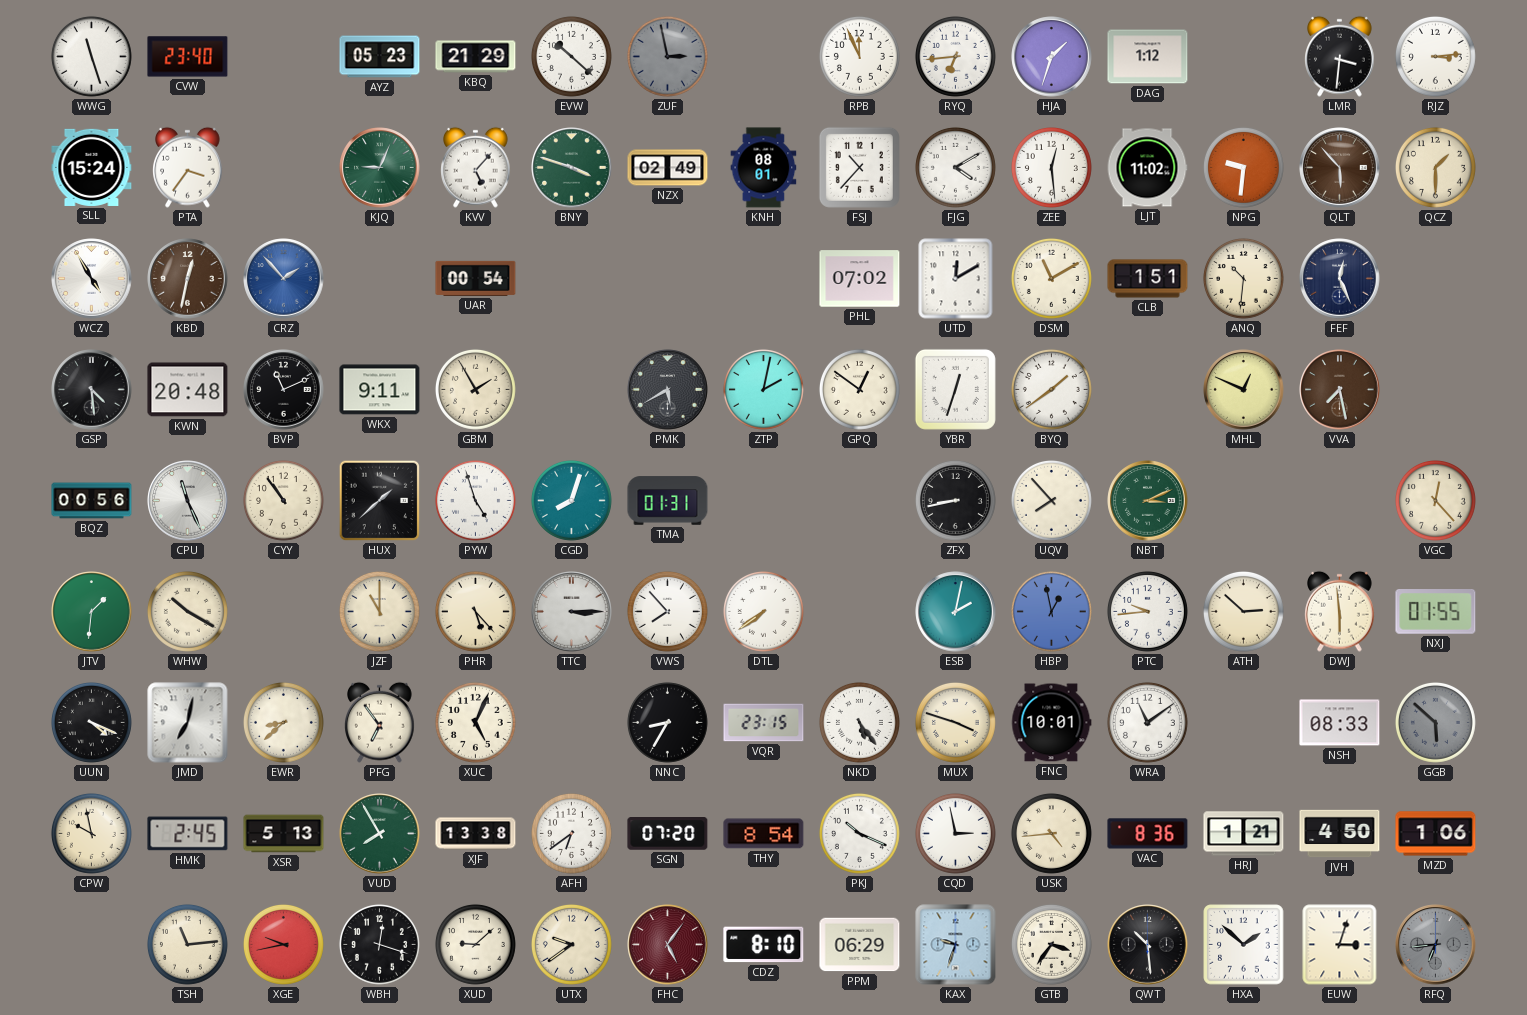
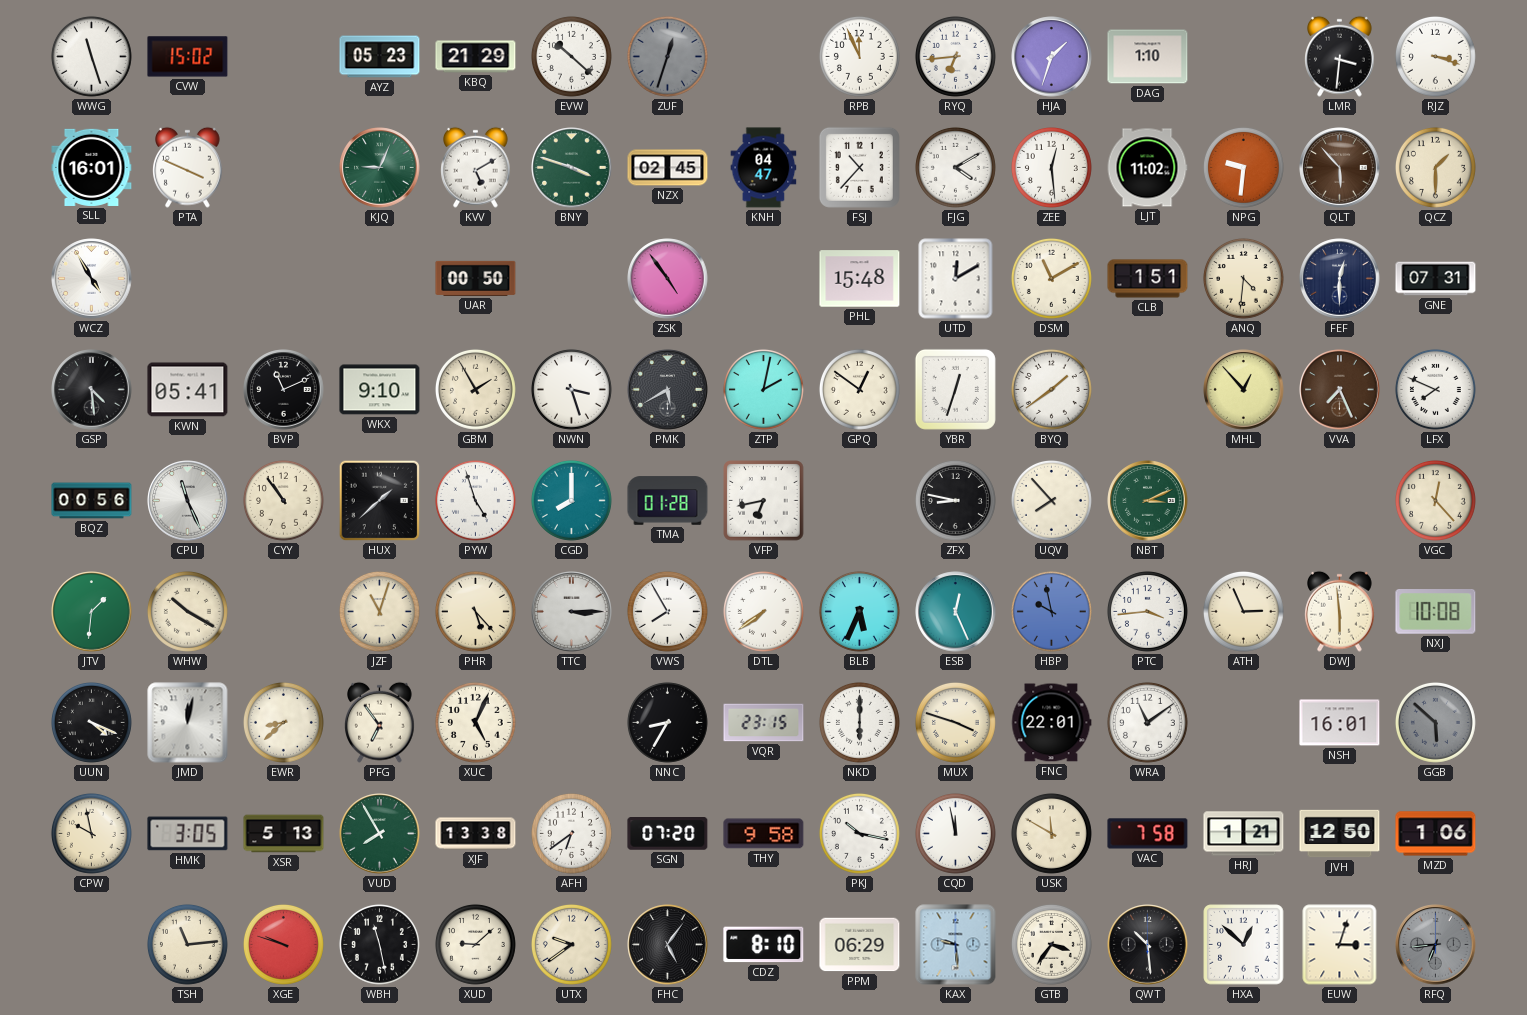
CVW: 23:40 -> 15:02
ZUF: 2:58 -> 12:33
DAG: 1:12 -> 1:10
RJZ: 3:14 -> 3:18
SLL: 15:24 -> 16:01
PTA: 3:36 -> 3:49
KVV: 5:07 -> 5:10
NZX: 02:49 -> 02:45
KNH: 08:01 -> 04:47
KBD: 12:32 -> none
CRZ: 1:53 -> none
UAR: 00:54 -> 00:50
ZSK: none -> 4:54
PHL: 07:02 -> 15:48
ANQ: 10:31 -> 4:31
FEF: 12:26 -> 12:30
GNE: none -> 07:31
KWN: 20:48 -> 05:41
WKX: 9:11 -> 9:10
NWN: none -> 3:27
MHL: 12:49 -> 12:53
VVA: 7:28 -> 7:26
LFX: none -> 7:49
CGD: 8:03 -> 8:00
TMA: 01:31 -> 01:28
VFP: none -> 6:43
ZFX: 8:43 -> 8:47
JZF: 11:00 -> 11:03
VWS: 7:53 -> 7:55
BLB: none -> 5:34
ESB: 2:02 -> 12:26
HBP: 12:58 -> 9:58
PTC: 9:44 -> 3:44
ATH: 2:52 -> 2:56
NXJ: 01:55 -> 10:08
JMD: 7:02 -> 12:02
NKD: 5:24 -> 6:00
FNC: 10:01 -> 22:01
NSH: 08:33 -> 16:01
HMK: 2:45 -> 3:05
THY: 8:54 -> 9:58
PKJ: 10:19 -> 10:17
CQD: 2:58 -> 11:58
USK: 4:44 -> 11:50
VAC: 8:36 -> 7:58
JVH: 4:50 -> 12:50
XGE: 9:43 -> 9:48
WBH: 12:18 -> 11:28
FHC dial: burgundy -> black
KAX: 9:33 -> 9:29
HXA: 1:52 -> 12:52
